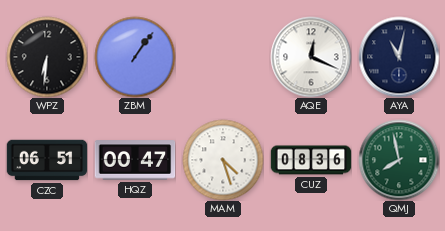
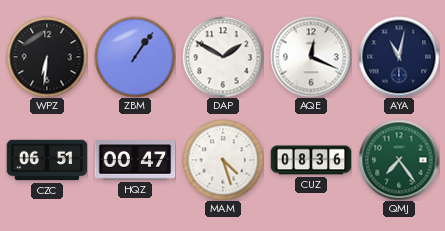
DAP: none -> 1:50
QMJ: 7:58 -> 7:24
